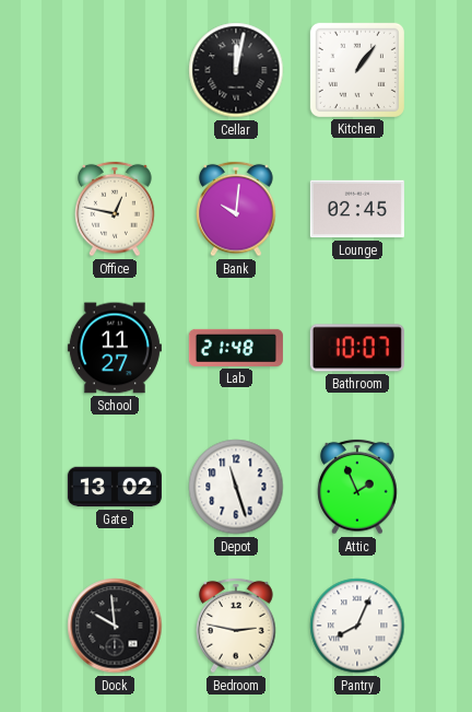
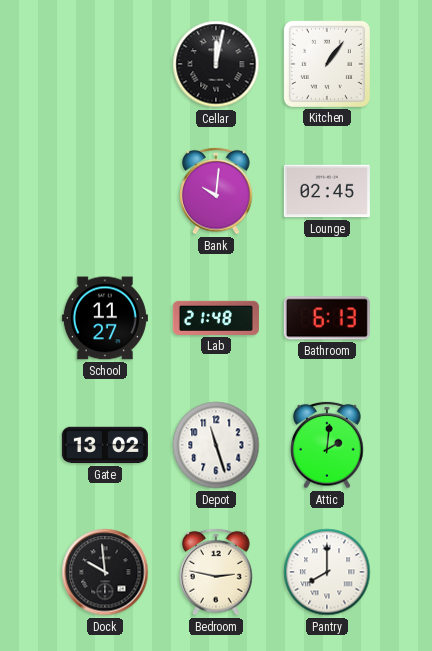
Office: 12:47 -> none
Bathroom: 10:07 -> 6:13
Attic: 1:56 -> 2:01
Pantry: 8:04 -> 8:00
